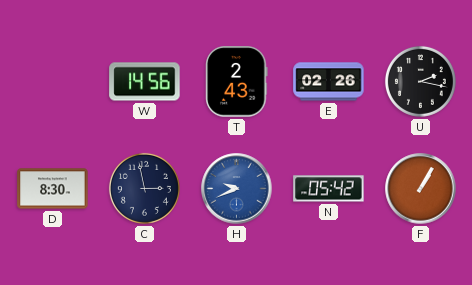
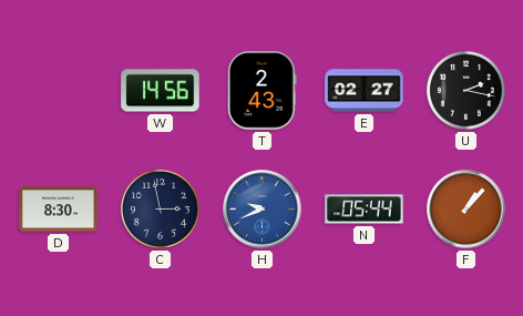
E: 02:26 -> 02:27
N: 05:42 -> 05:44
F: 1:05 -> 1:07
